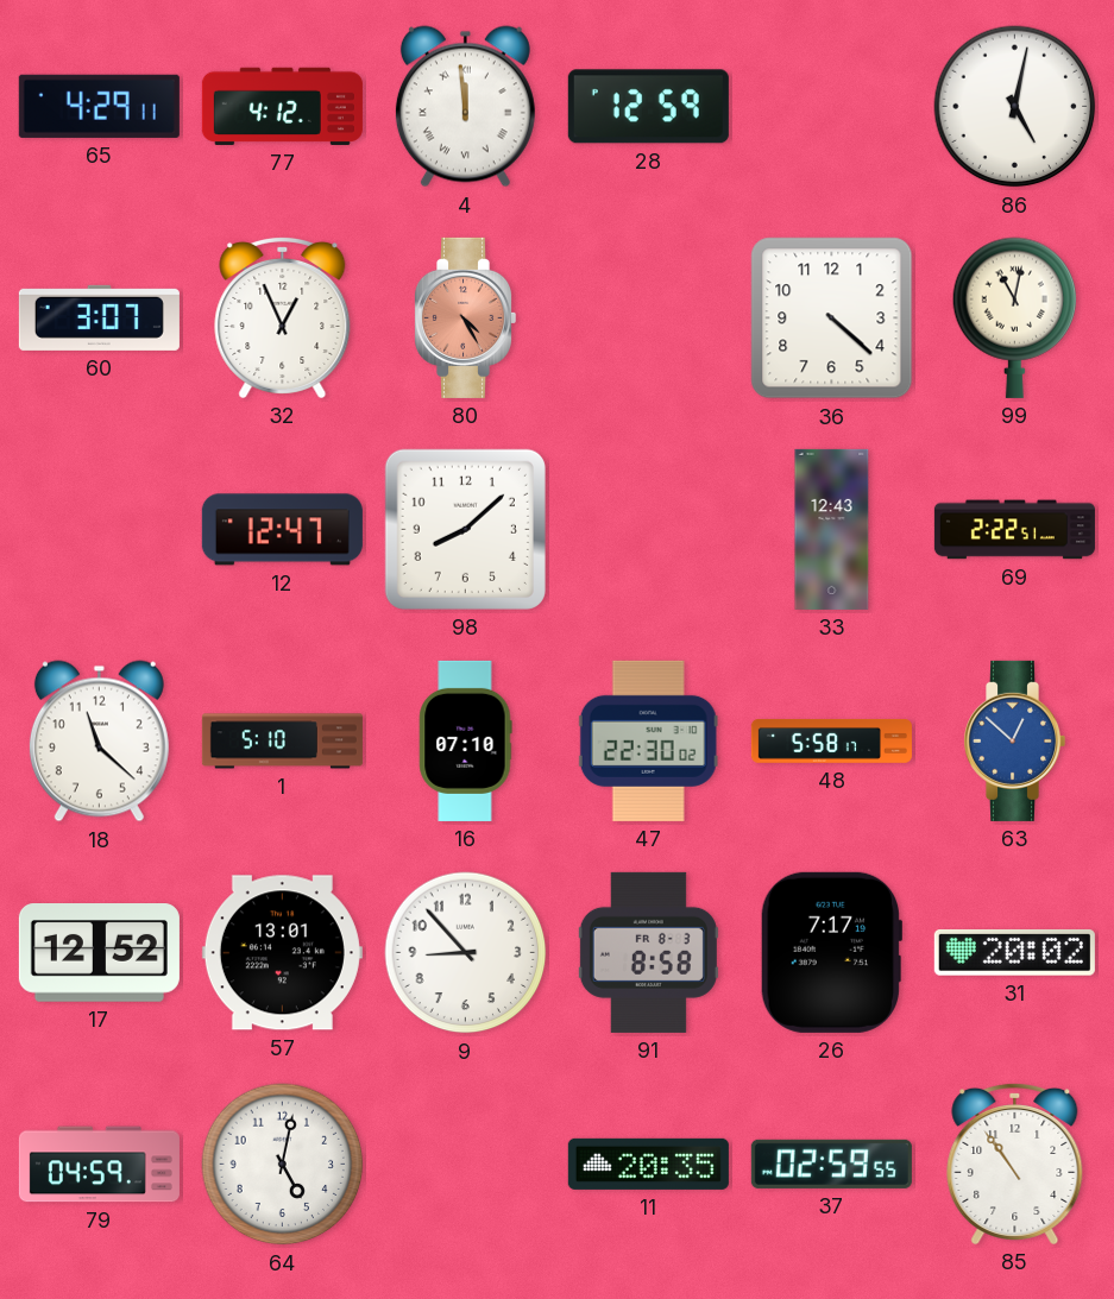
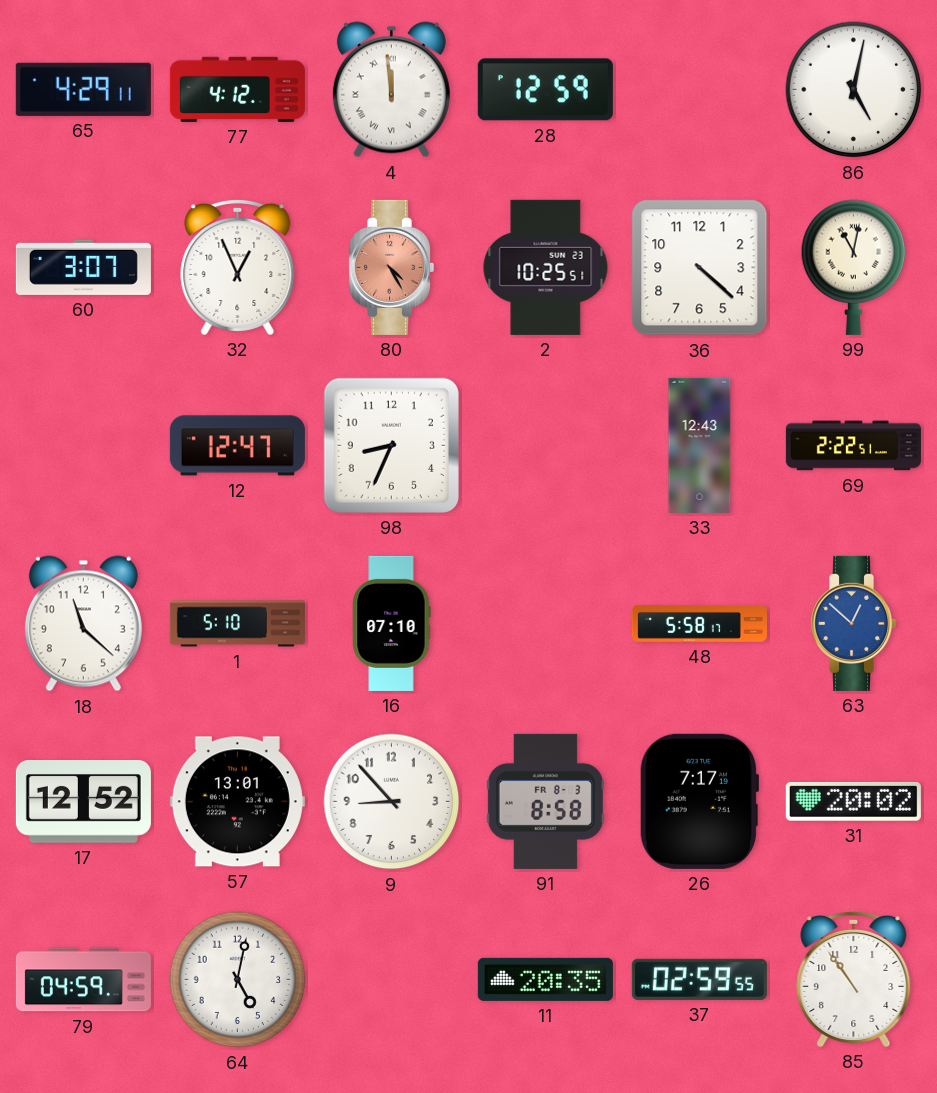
2: none -> 10:25
98: 8:08 -> 8:34
47: 22:30 -> none
